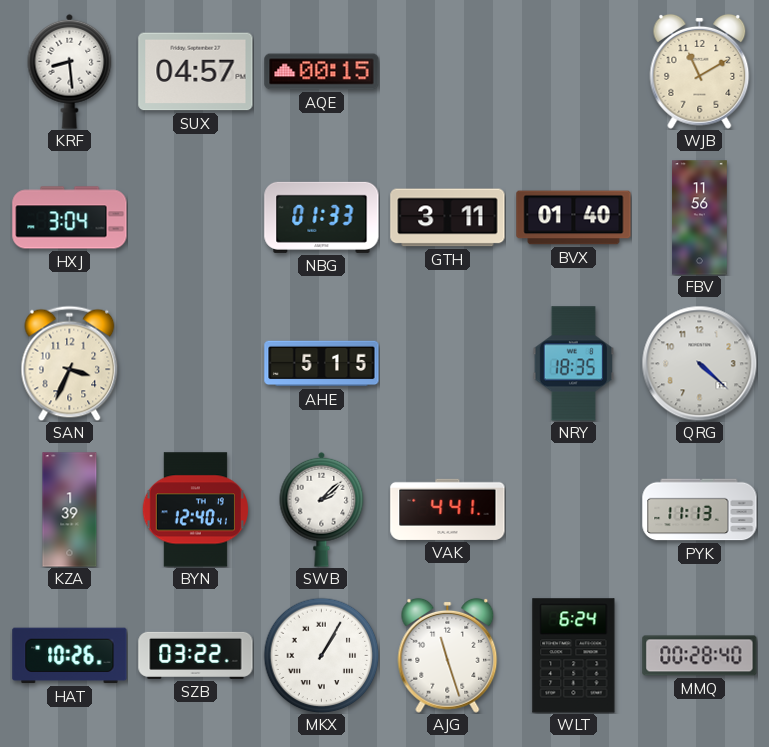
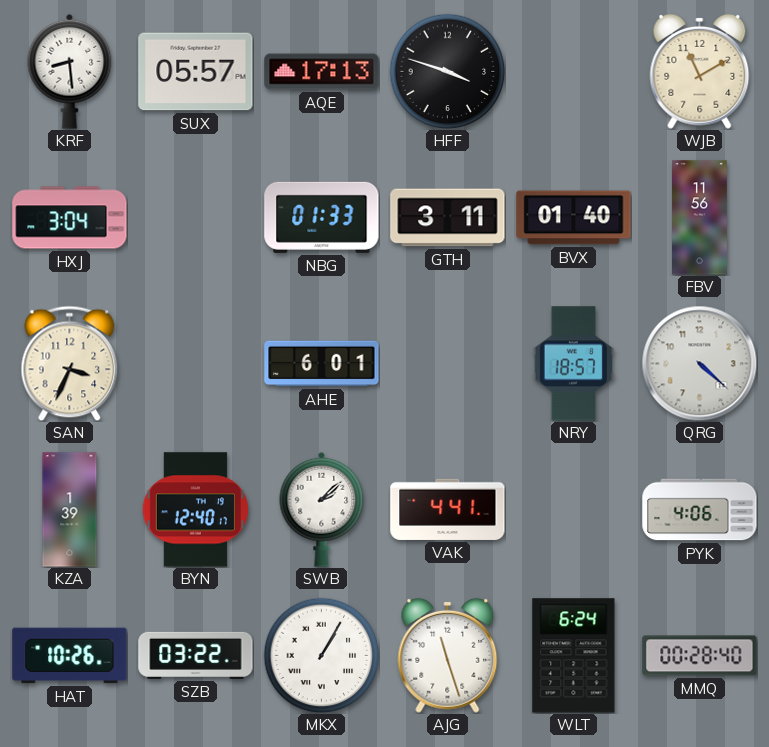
SUX: 04:57 -> 05:57
AQE: 00:15 -> 17:13
HFF: none -> 3:48
AHE: 5:15 -> 6:01
NRY: 18:35 -> 18:57
BYN: 12:40:41 -> 12:40:17
PYK: 11:13 -> 4:06
